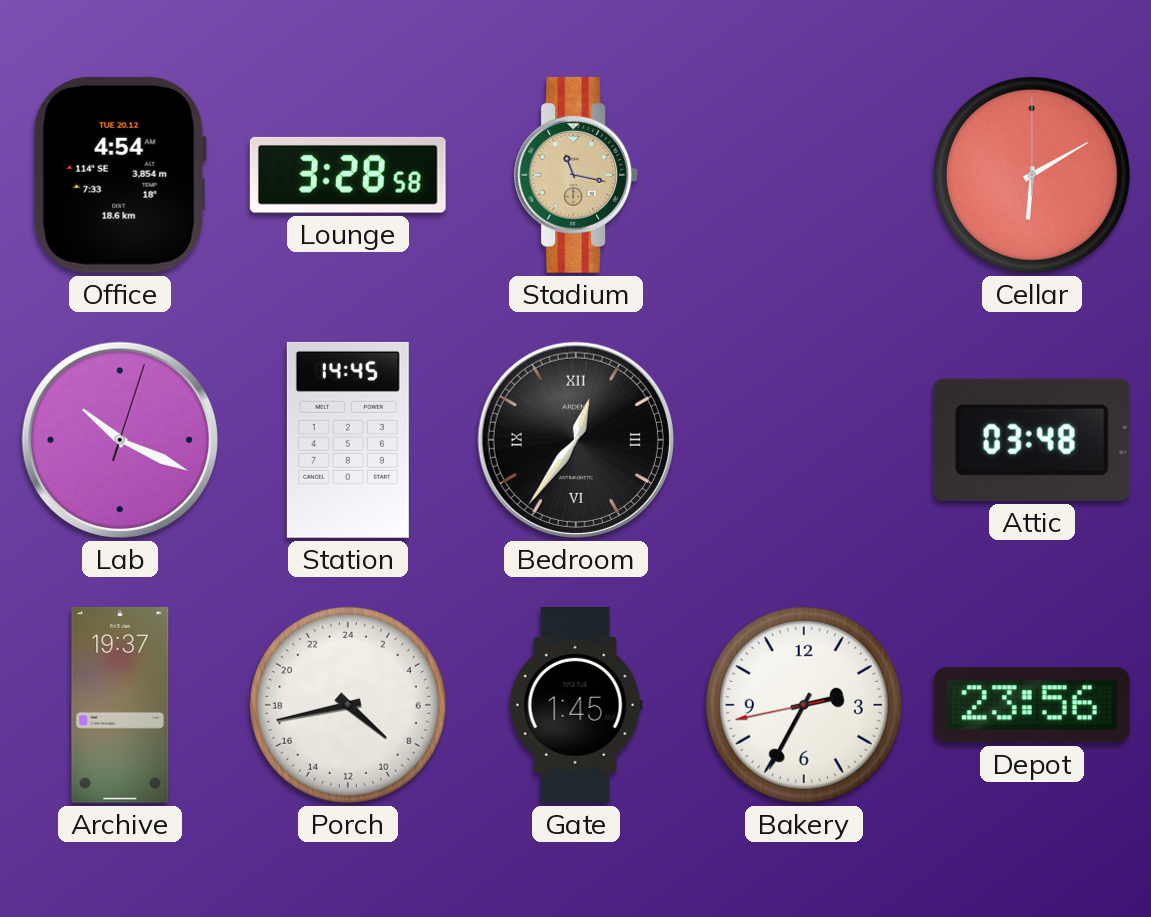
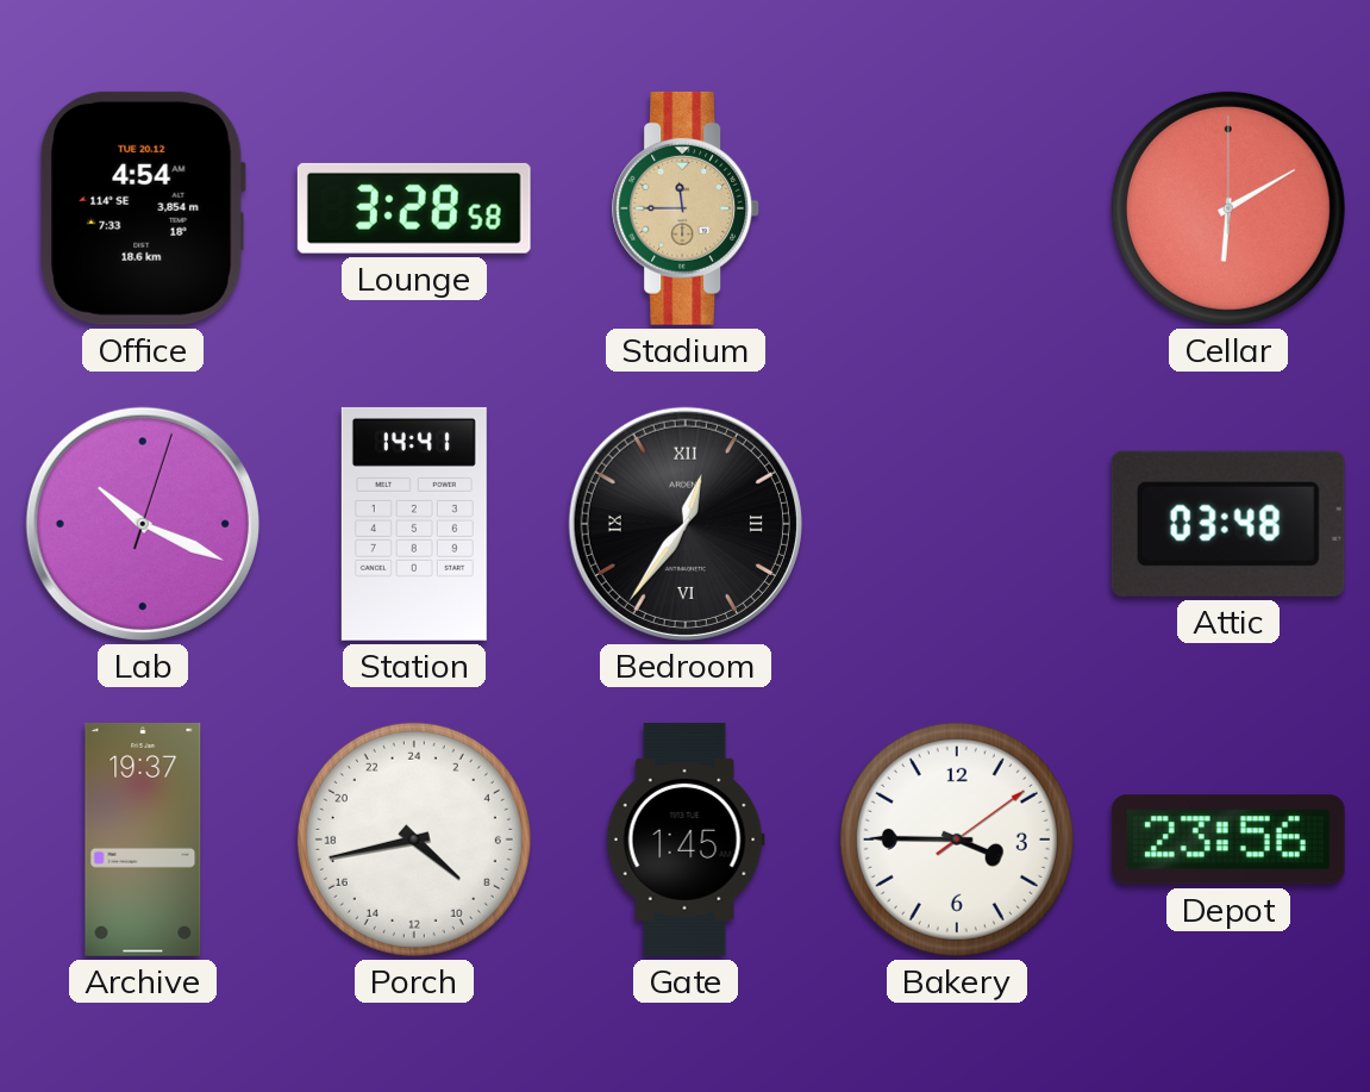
Stadium: 11:17 -> 11:45
Station: 14:45 -> 14:41
Bakery: 2:34 -> 3:45
